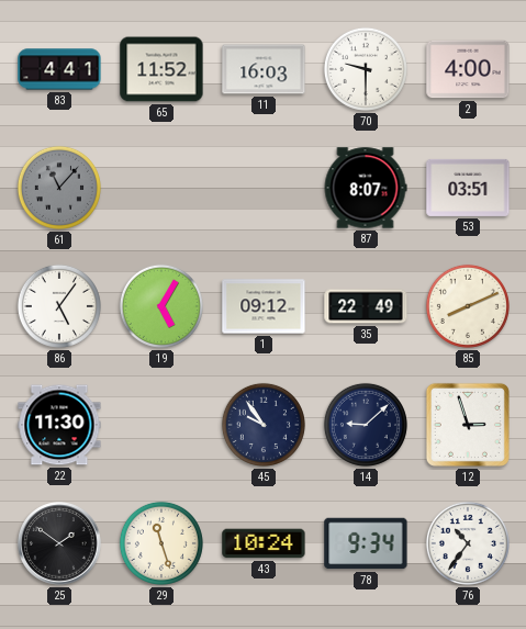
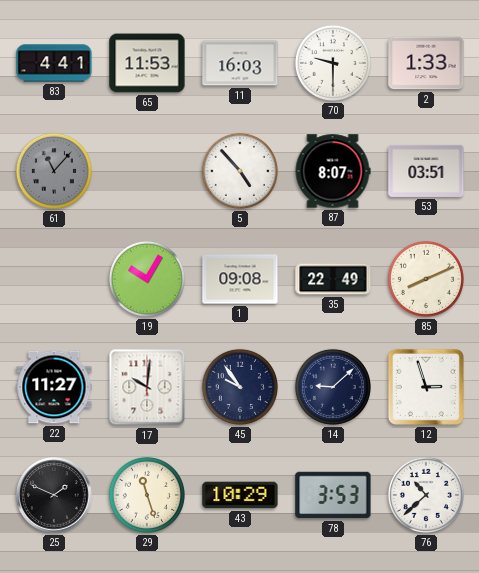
65: 11:52 -> 11:53
2: 4:00 -> 1:33
5: none -> 4:53
86: 5:06 -> none
19: 5:05 -> 10:05
1: 09:12 -> 09:08
22: 11:30 -> 11:27
17: none -> 10:01
25: 1:51 -> 1:49
43: 10:24 -> 10:29
78: 9:34 -> 3:53
76: 10:36 -> 10:38
